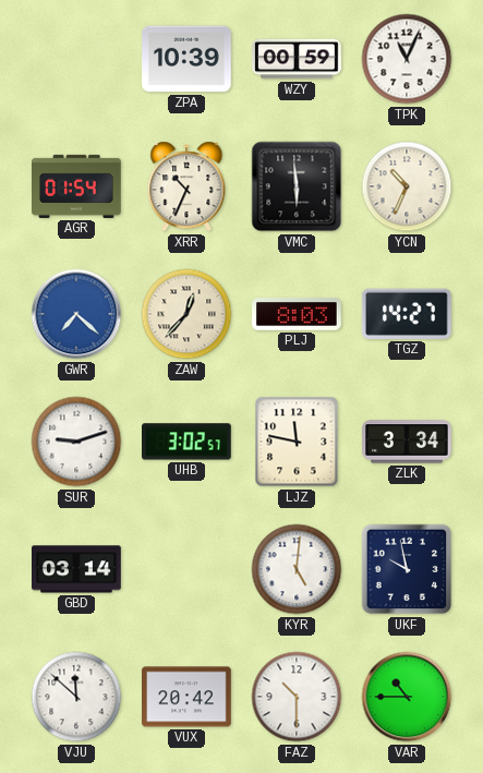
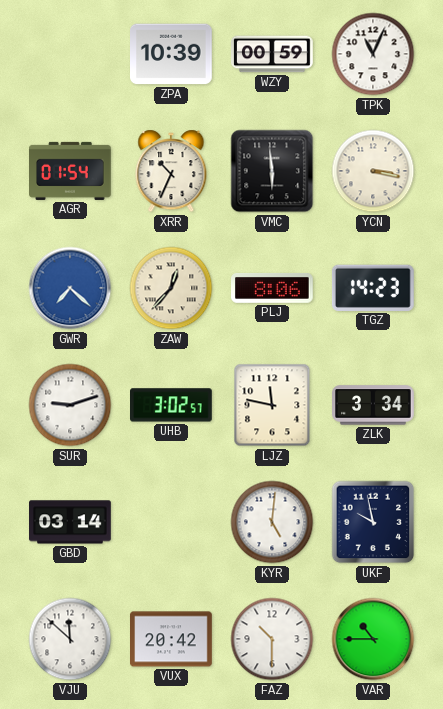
YCN: 10:34 -> 3:17
PLJ: 8:03 -> 8:06
TGZ: 14:27 -> 14:23
